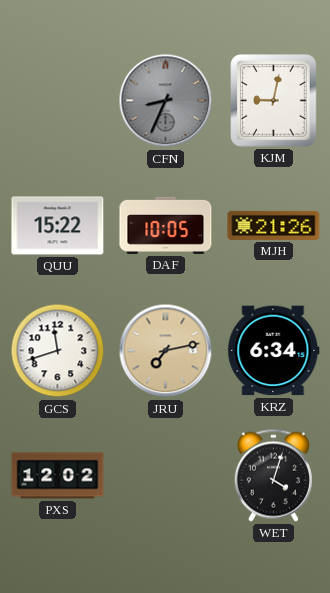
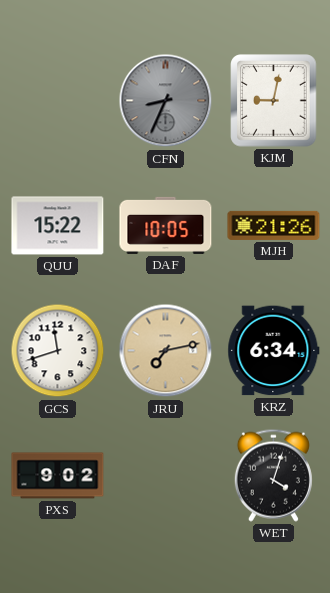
PXS: 12:02 -> 9:02
